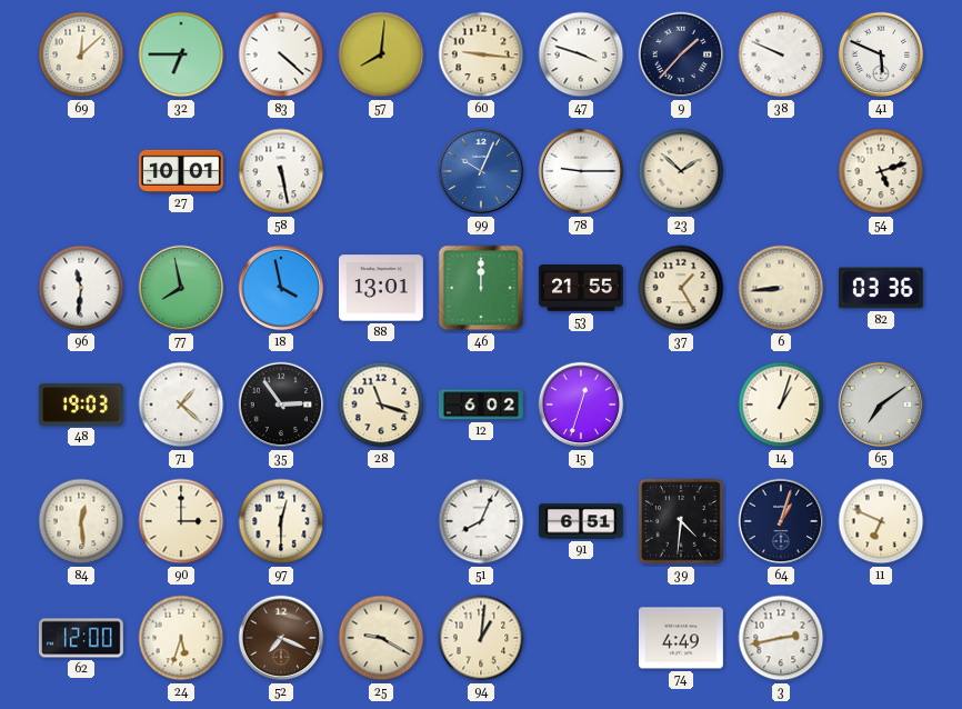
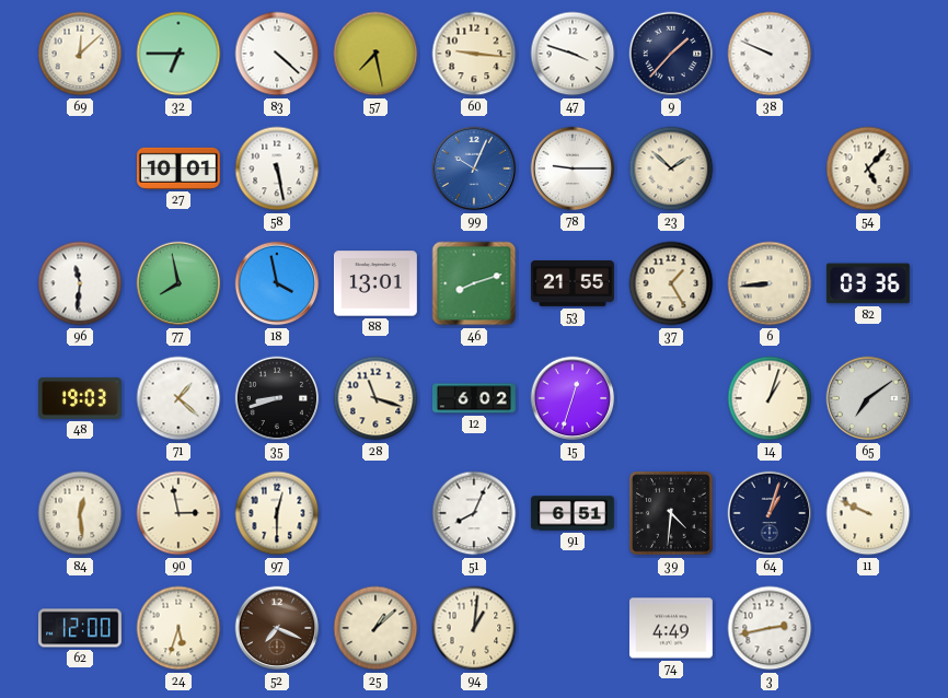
57: 8:01 -> 7:28
41: 5:49 -> none
54: 5:12 -> 5:07
46: 12:00 -> 8:12
35: 2:54 -> 8:42
90: 3:00 -> 2:58
11: 6:49 -> 9:49
25: 9:20 -> 1:08
